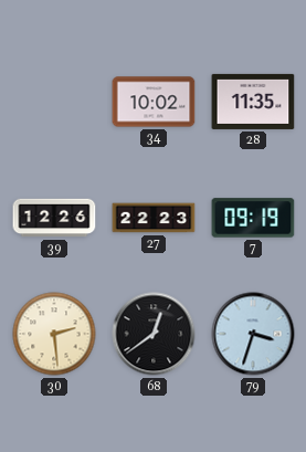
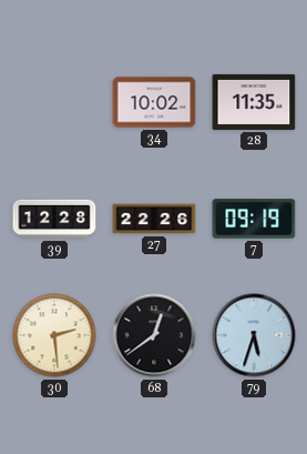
39: 12:26 -> 12:28
27: 22:23 -> 22:26
79: 3:33 -> 5:33
